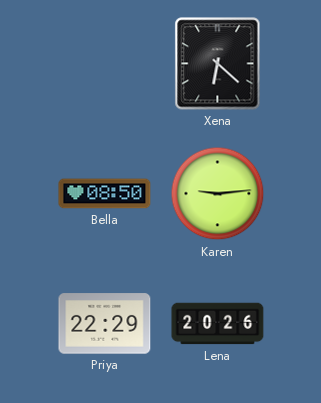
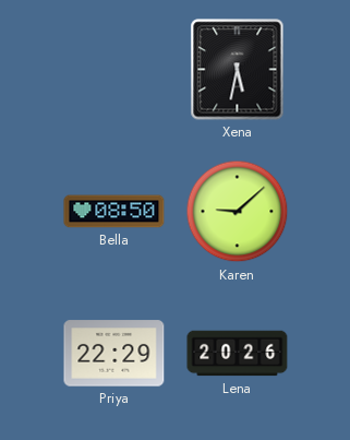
Xena: 6:22 -> 5:32
Karen: 9:14 -> 9:08
